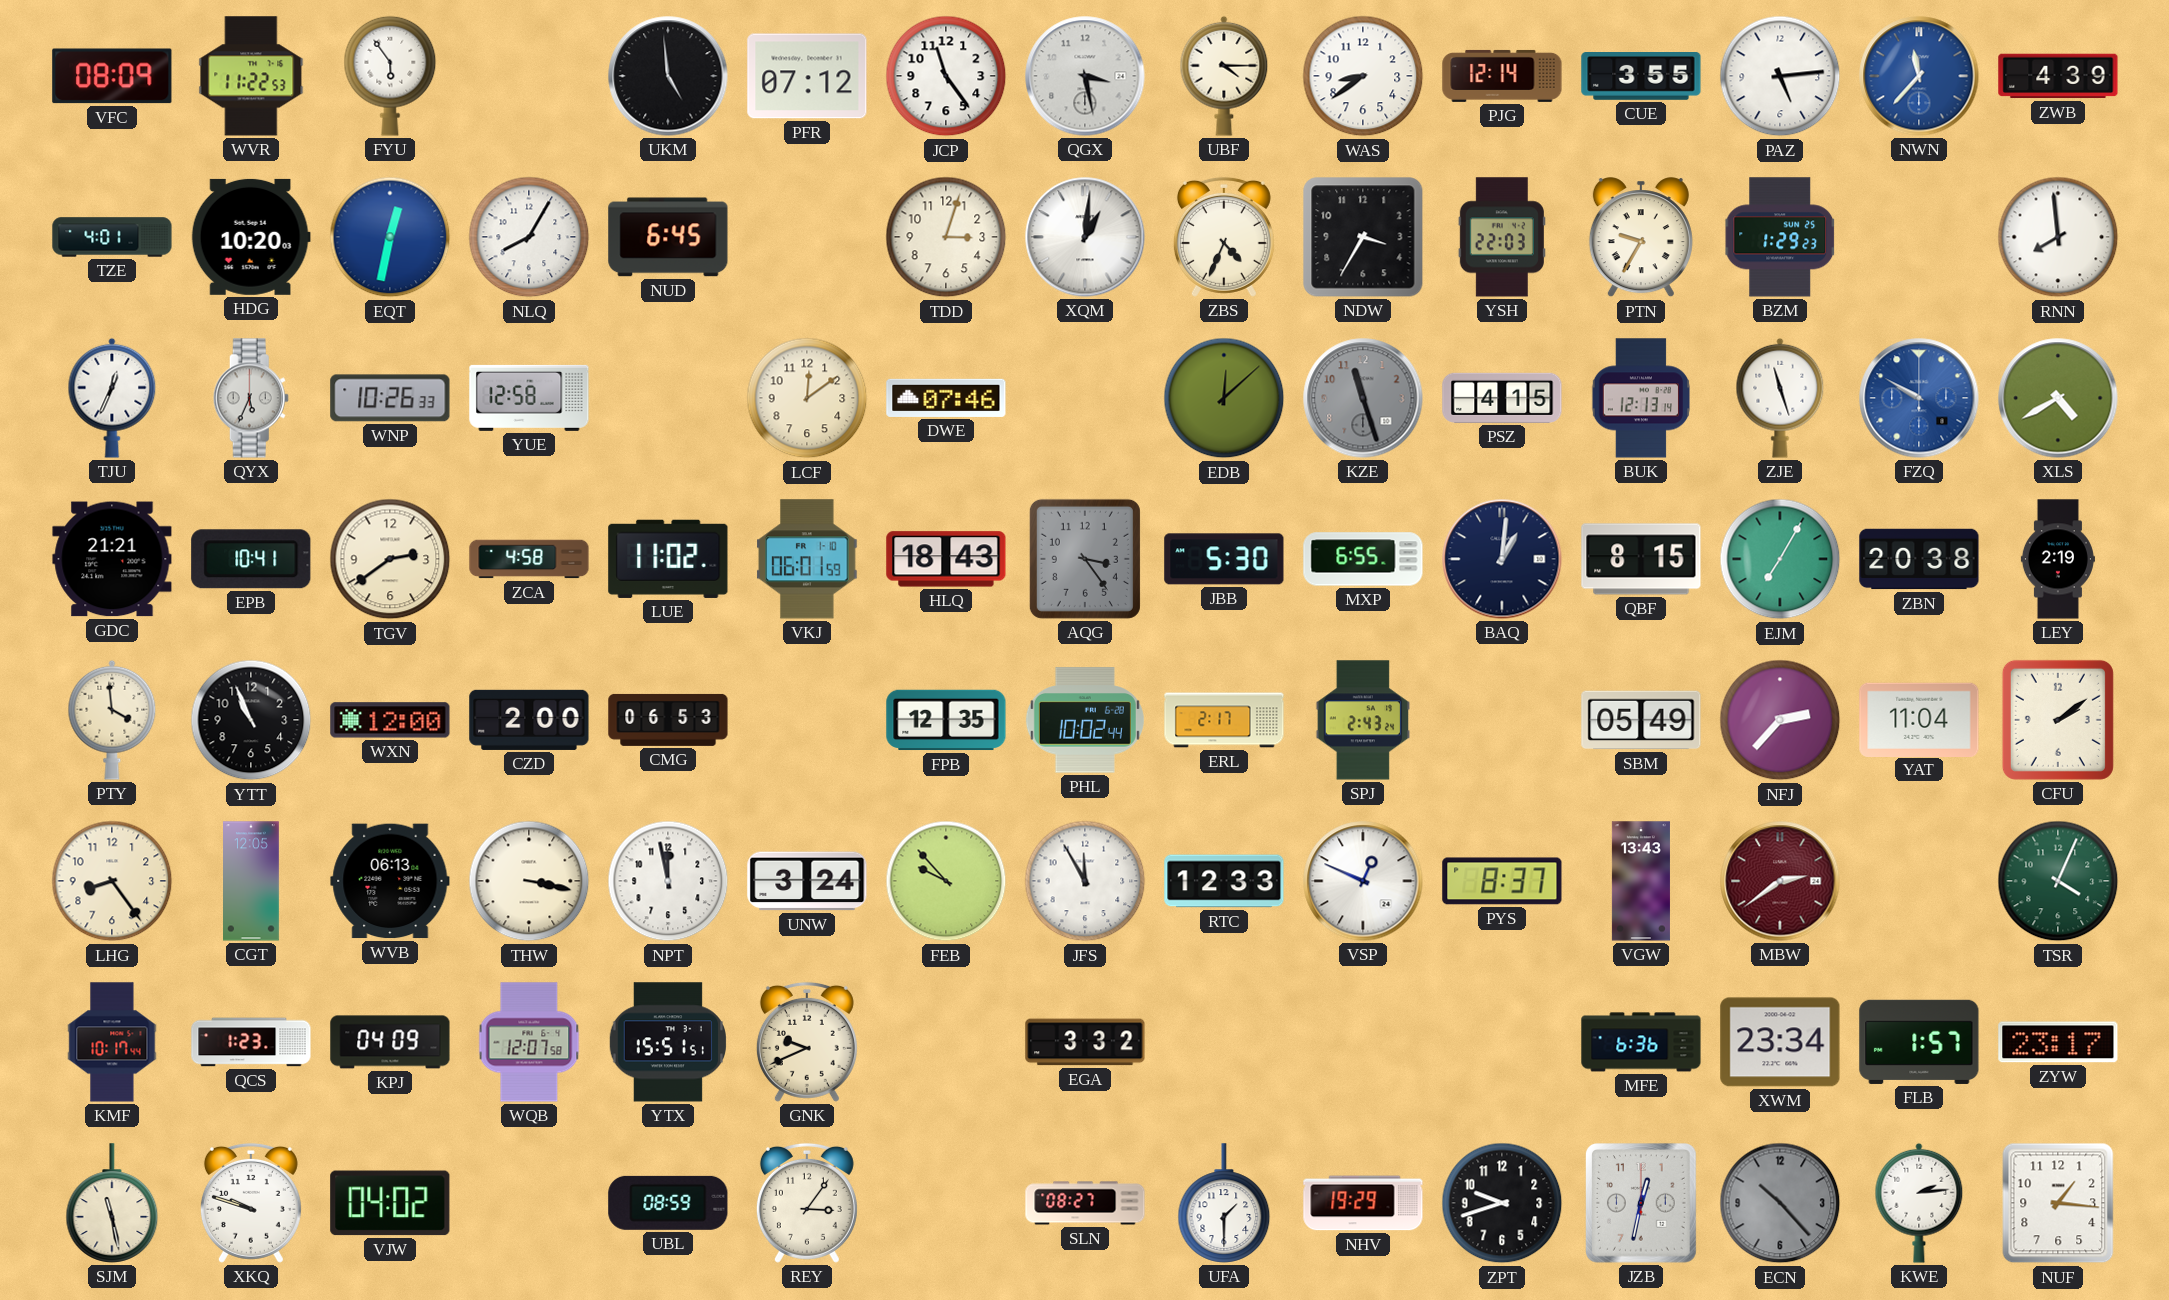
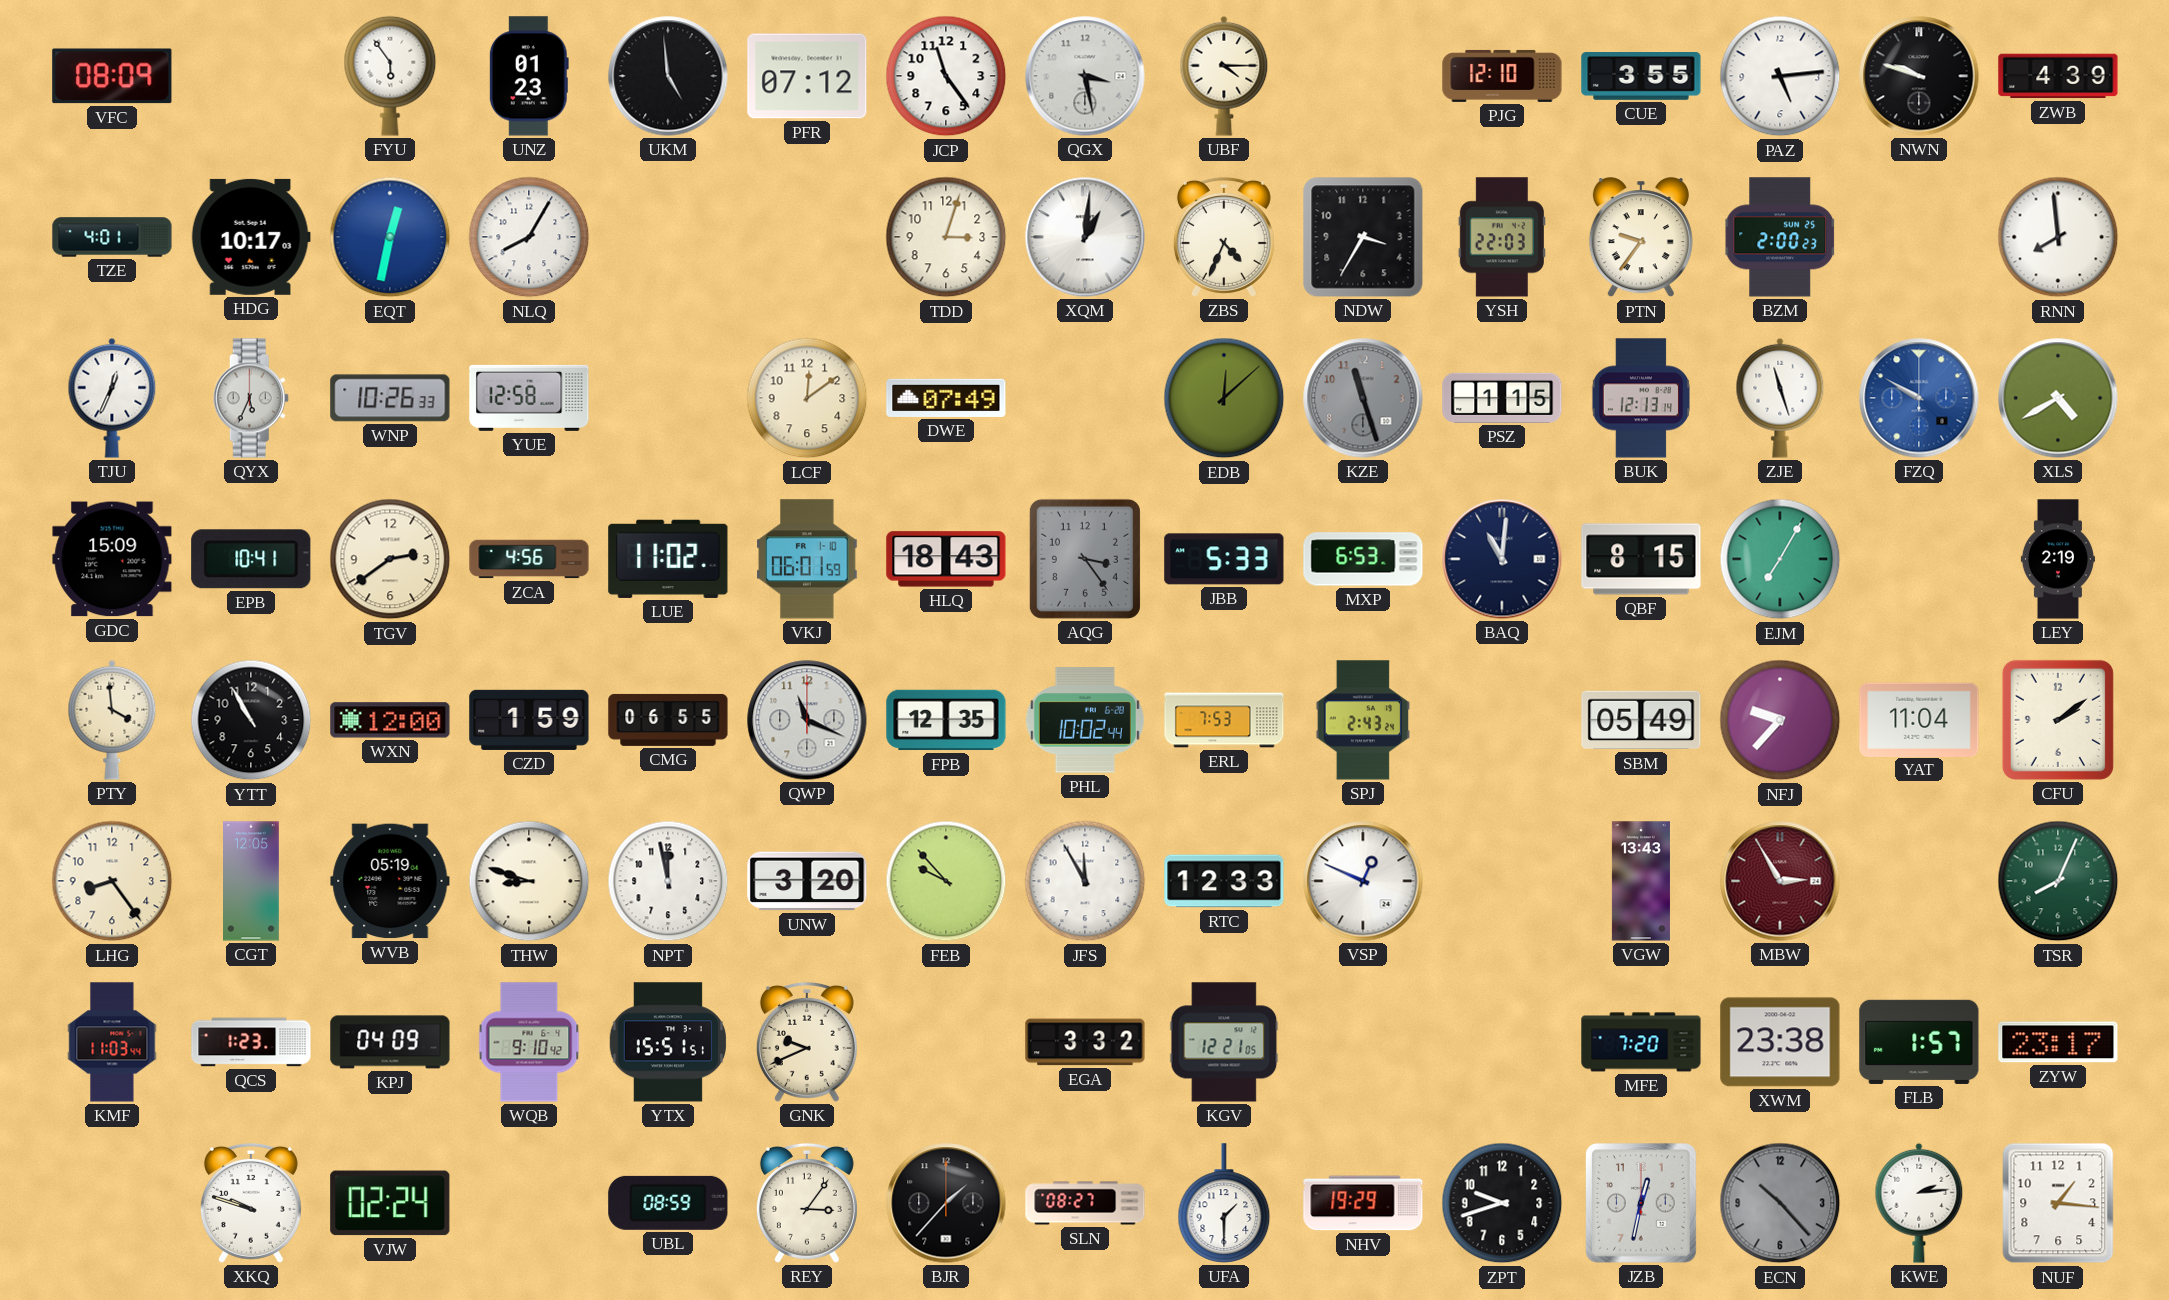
WVR: 11:22 -> none
UNZ: none -> 01:23
WAS: 8:39 -> none
PJG: 12:14 -> 12:10
NWN: 11:37 -> 9:48
NWN dial: blue -> black
HDG: 10:20 -> 10:17
NUD: 6:45 -> none
PTN: 9:35 -> 9:36
BZM: 1:29 -> 2:00
DWE: 07:46 -> 07:49
PSZ: 4:15 -> 1:15
GDC: 21:21 -> 15:09
ZCA: 4:58 -> 4:56
JBB: 5:30 -> 5:33
MXP: 6:55 -> 6:53
BAQ: 1:01 -> 11:01
ZBN: 20:38 -> none
YTT: 10:56 -> 10:55
CZD: 2:00 -> 1:59
CMG: 06:53 -> 06:55
QWP: none -> 11:19
ERL: 2:17 -> 7:53
NFJ: 2:37 -> 9:37
WVB: 06:13 -> 05:19
THW: 3:17 -> 8:48
UNW: 3:24 -> 3:20
PYS: 8:37 -> none
MBW: 2:39 -> 2:55
TSR: 4:04 -> 8:04
KMF: 10:17 -> 11:03
WQB: 12:07 -> 9:10
KGV: none -> 12:21
MFE: 6:36 -> 7:20
XWM: 23:34 -> 23:38
SJM: 11:28 -> none
VJW: 04:02 -> 02:24
BJR: none -> 1:37
